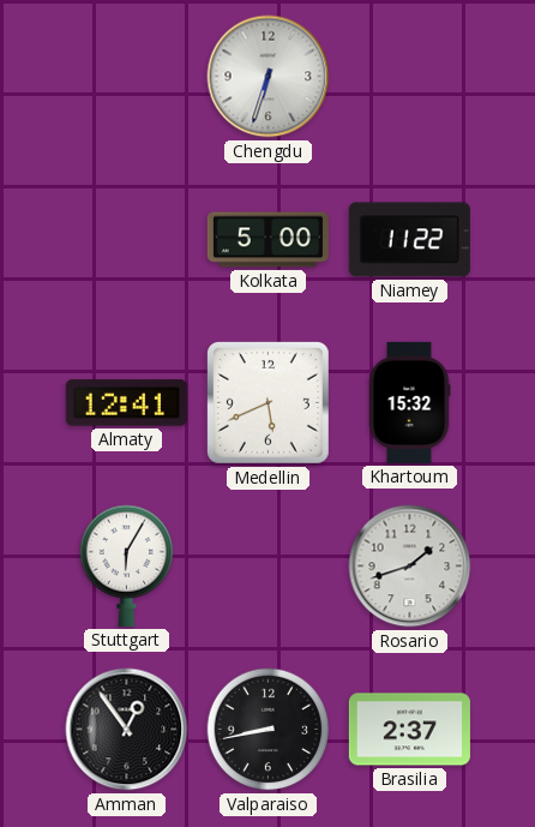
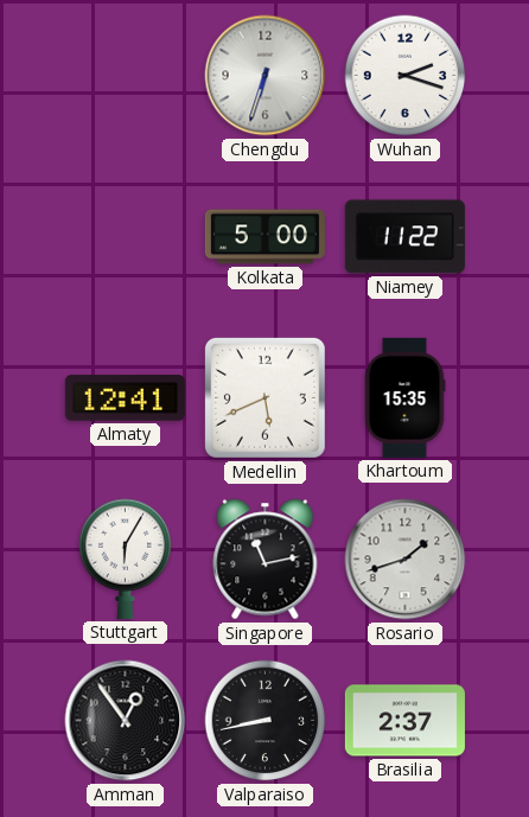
Wuhan: none -> 2:18
Khartoum: 15:32 -> 15:35
Singapore: none -> 11:13
